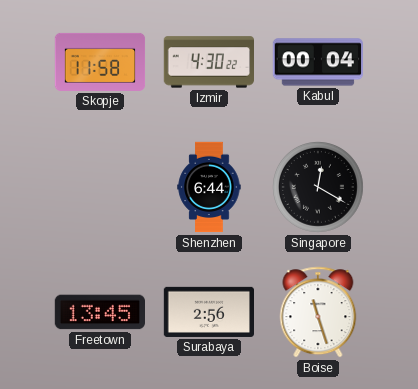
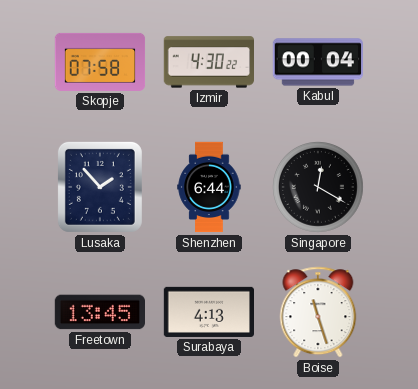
Skopje: 11:58 -> 07:58
Lusaka: none -> 1:53
Surabaya: 2:56 -> 4:13
